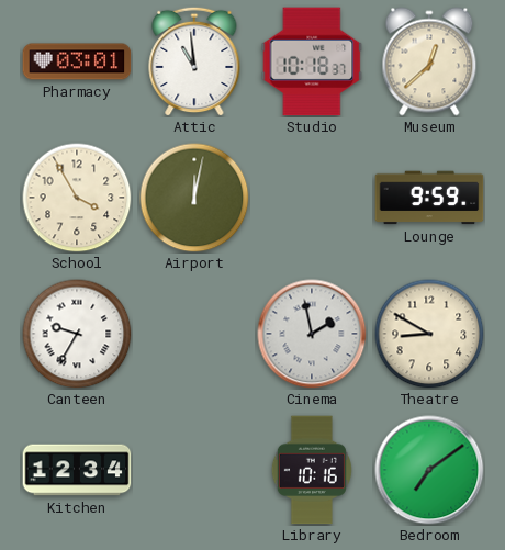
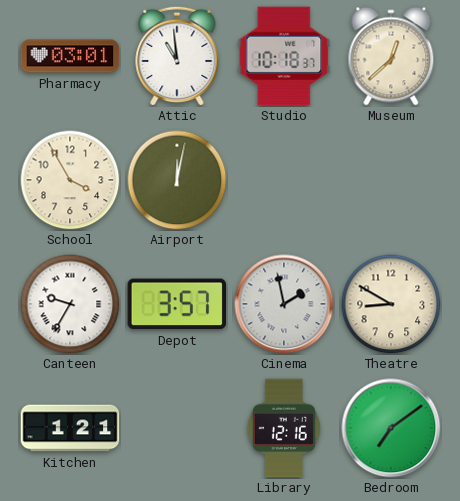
Lounge: 9:59 -> none
Depot: none -> 3:57
Kitchen: 12:34 -> 1:21
Library: 10:16 -> 12:16
